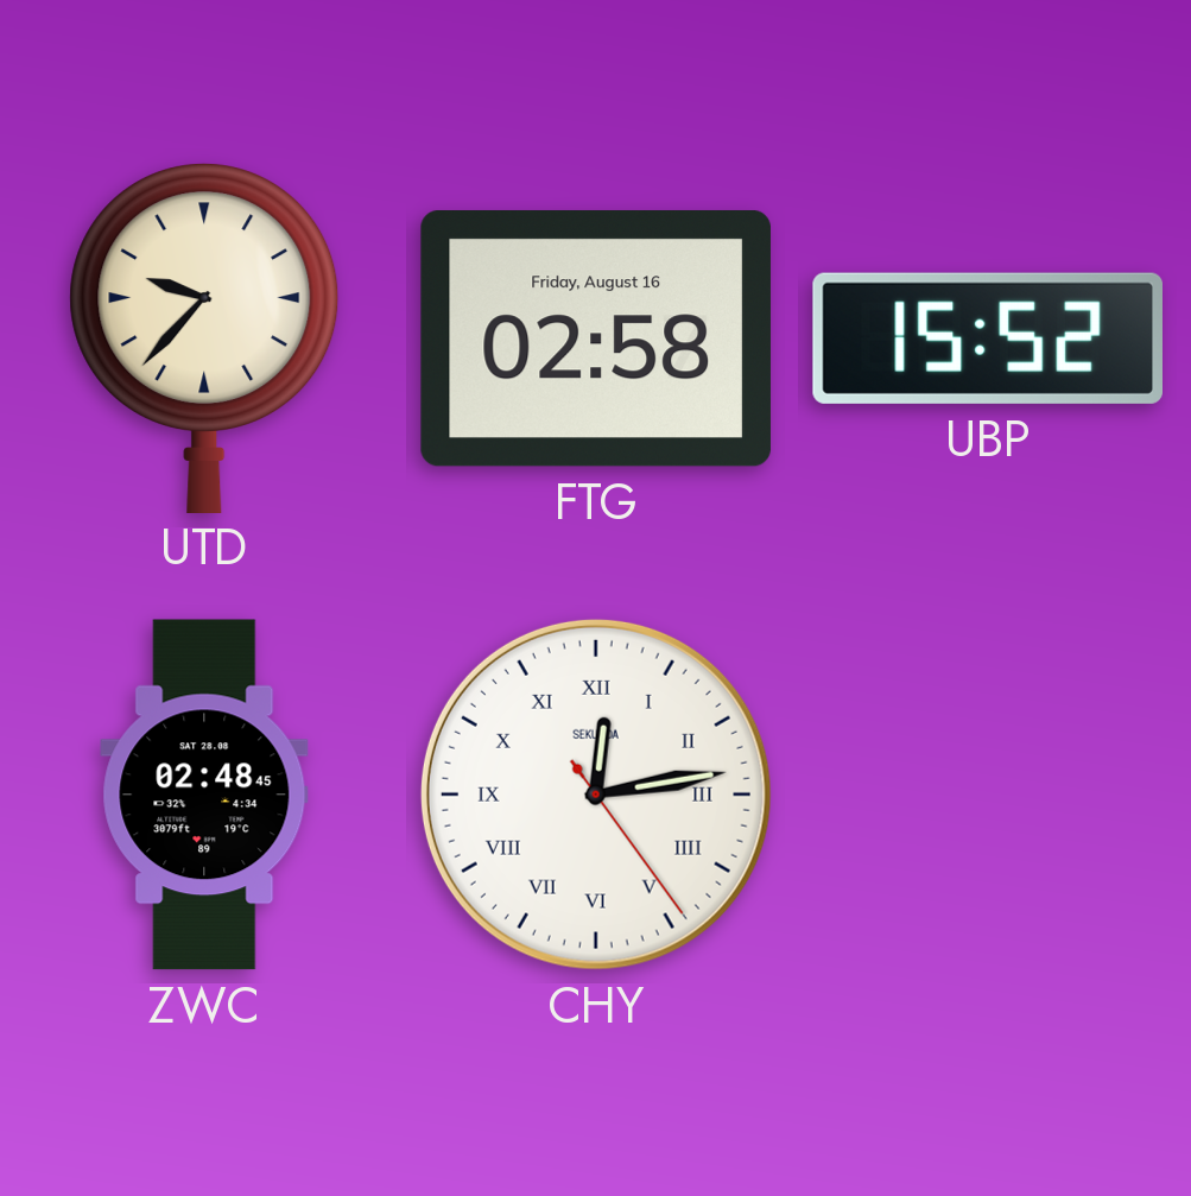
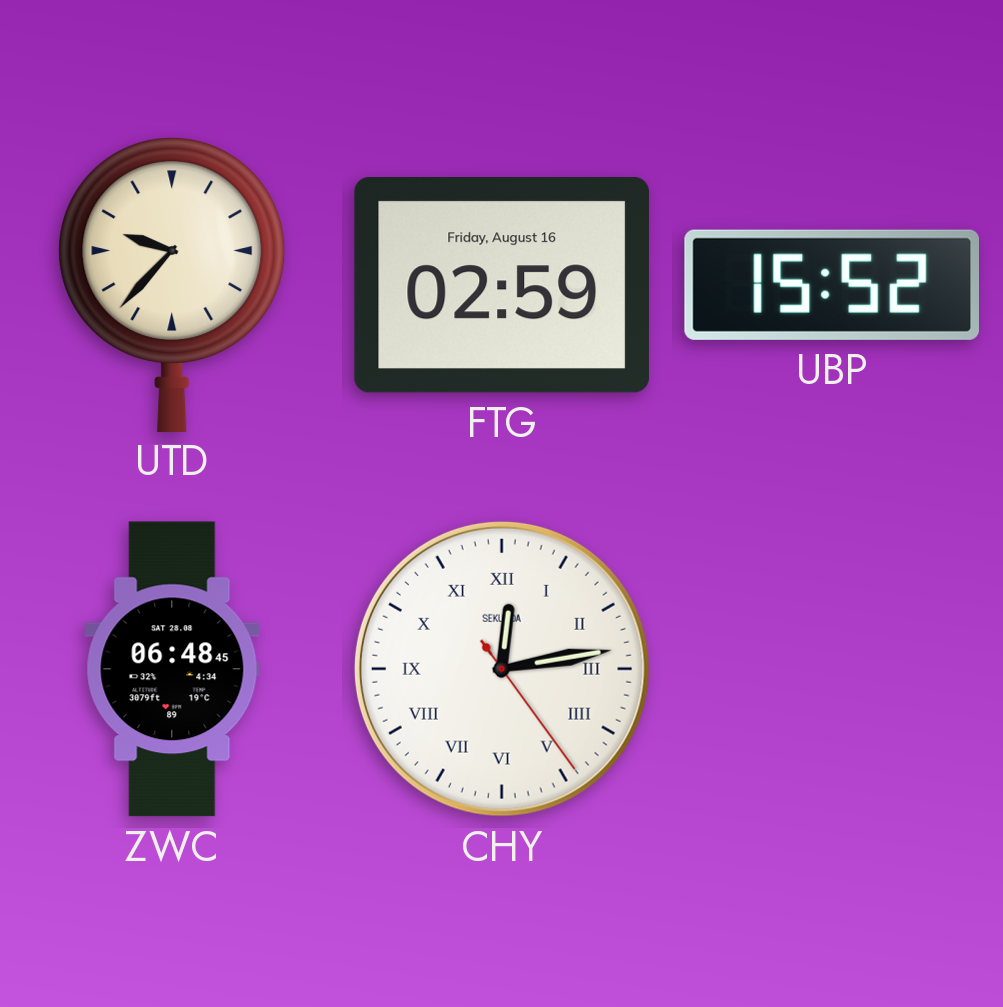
FTG: 02:58 -> 02:59
ZWC: 02:48 -> 06:48
